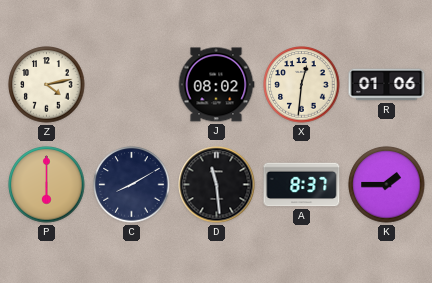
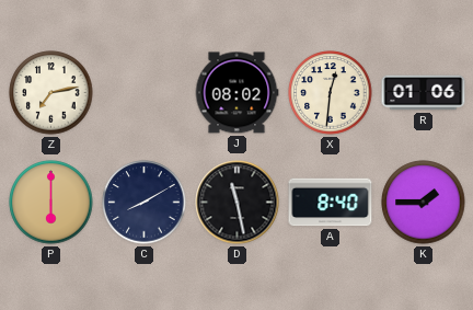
Z: 4:13 -> 7:13
D: 11:29 -> 11:28
A: 8:37 -> 8:40
